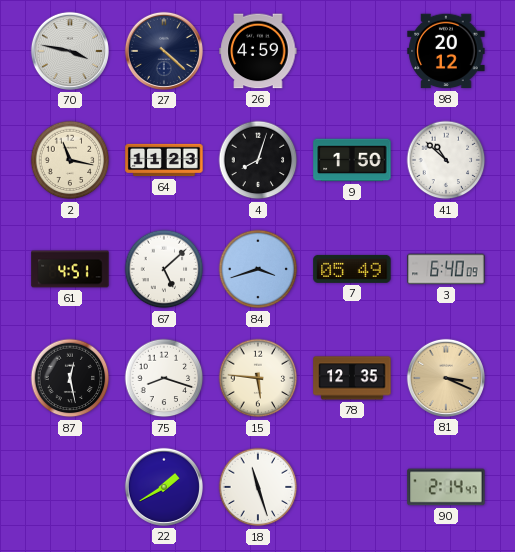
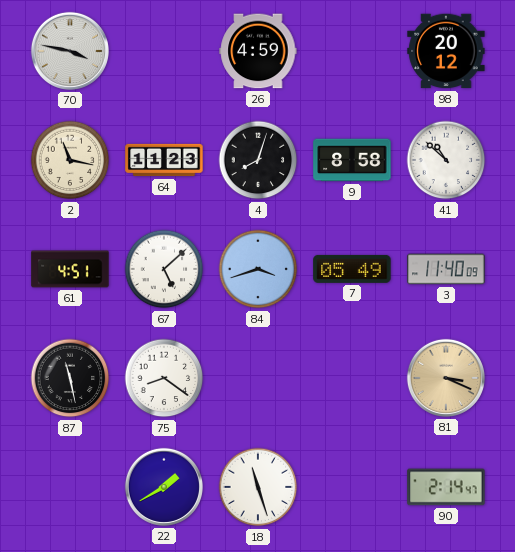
27: 4:22 -> none
9: 1:50 -> 8:58
3: 6:40 -> 11:40
87: 12:28 -> 11:28
75: 8:18 -> 8:21
15: 5:46 -> none
78: 12:35 -> none
